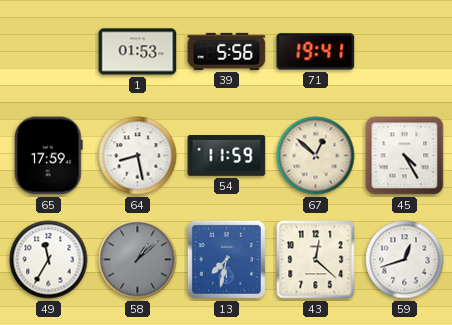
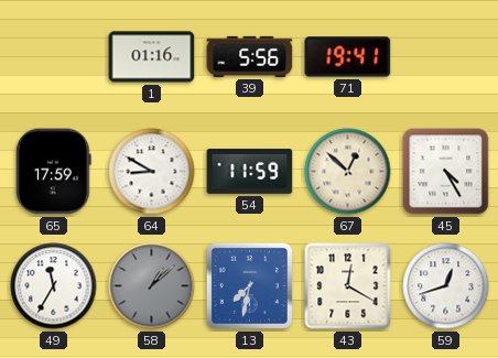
1: 01:53 -> 01:16
64: 8:28 -> 8:50
43: 12:22 -> 12:20
